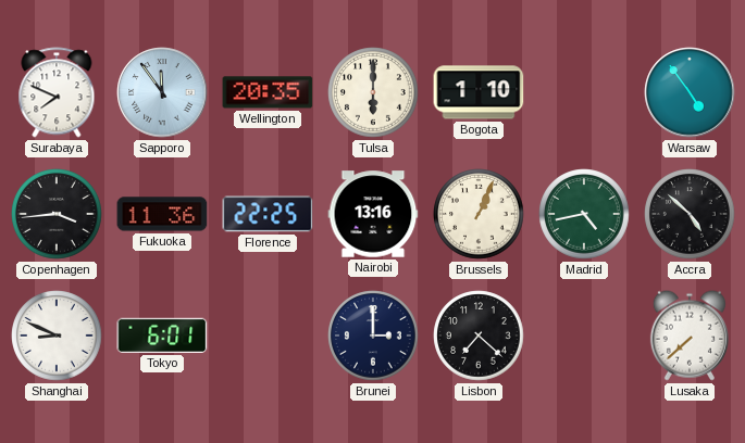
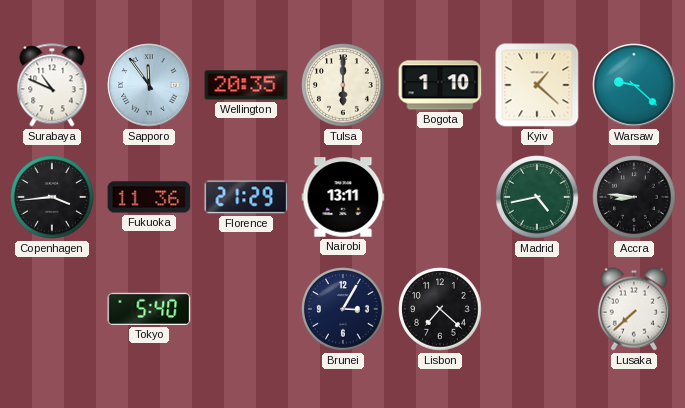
Surabaya: 7:49 -> 10:49
Kyiv: none -> 1:22
Warsaw: 4:54 -> 9:22
Florence: 22:25 -> 21:29
Nairobi: 13:16 -> 13:11
Brussels: 1:04 -> none
Accra: 4:52 -> 8:46
Shanghai: 8:49 -> none
Tokyo: 6:01 -> 5:40
Brunei: 3:00 -> 3:05
